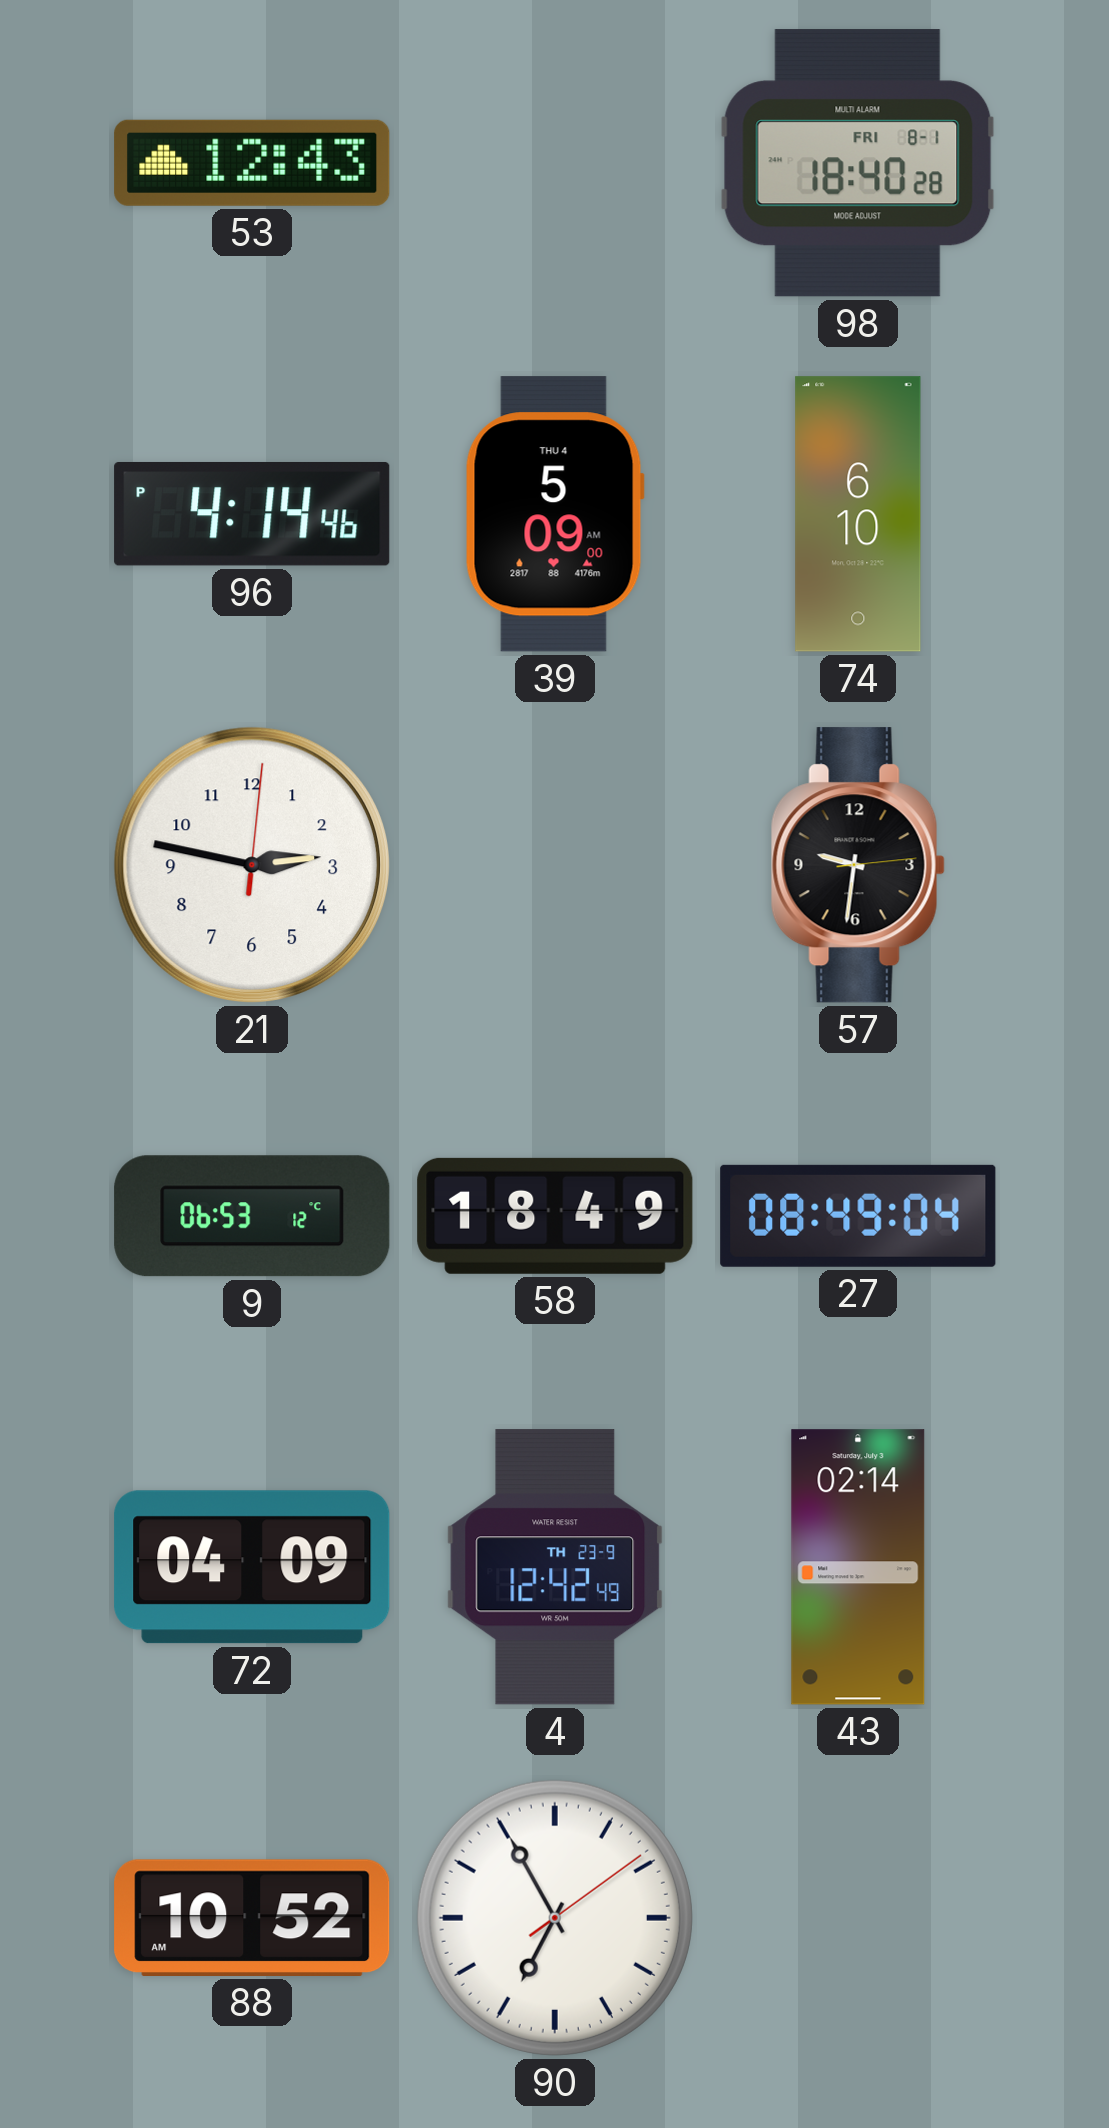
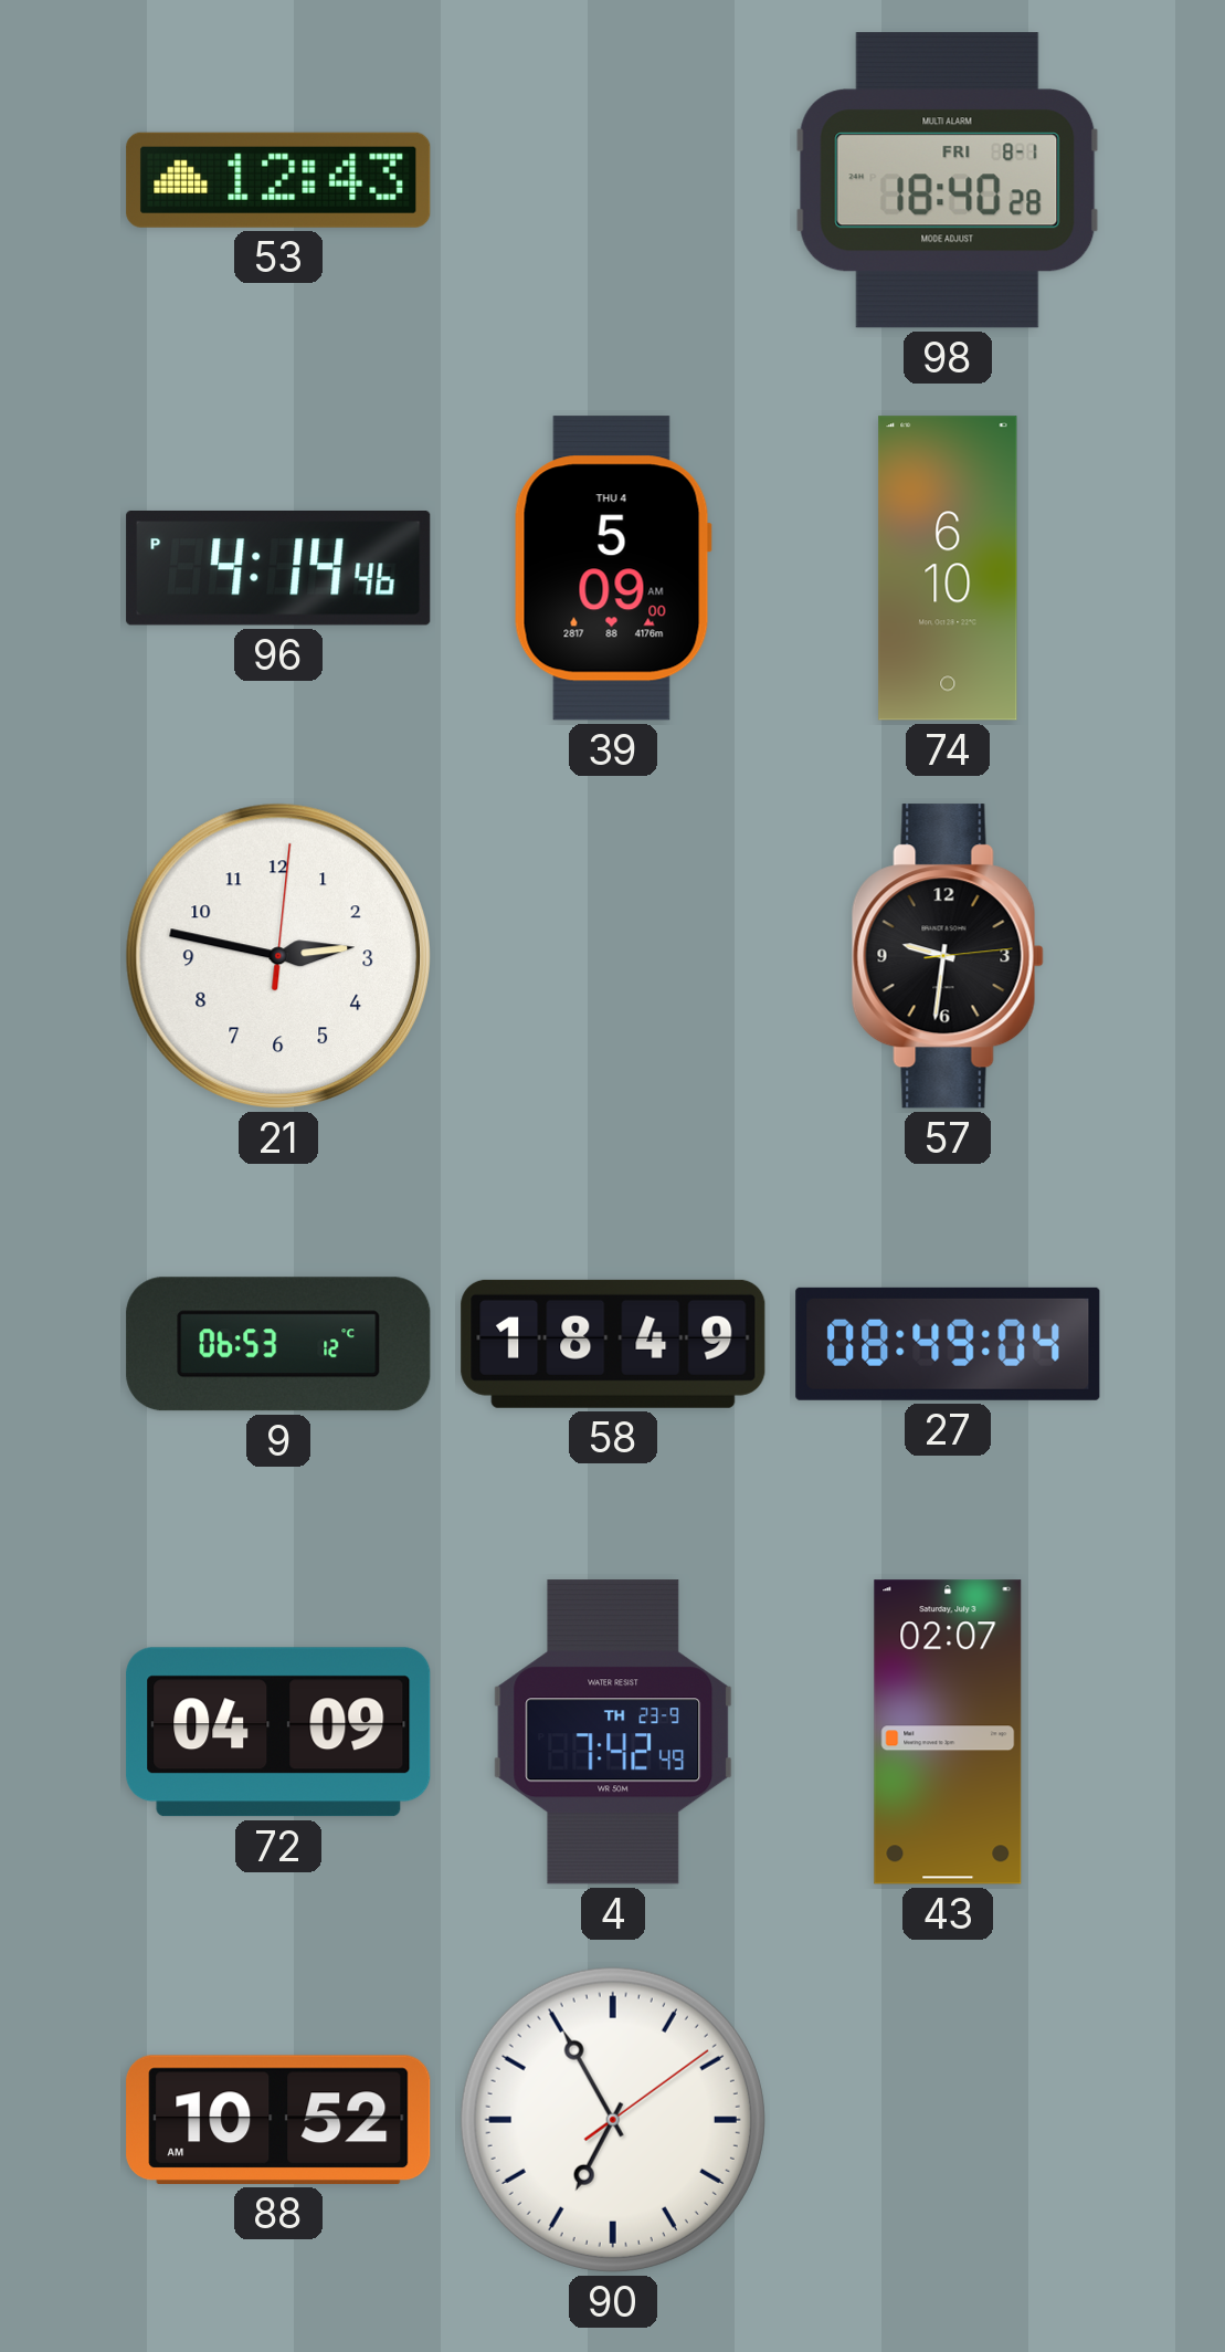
4: 12:42 -> 7:42
43: 02:14 -> 02:07
